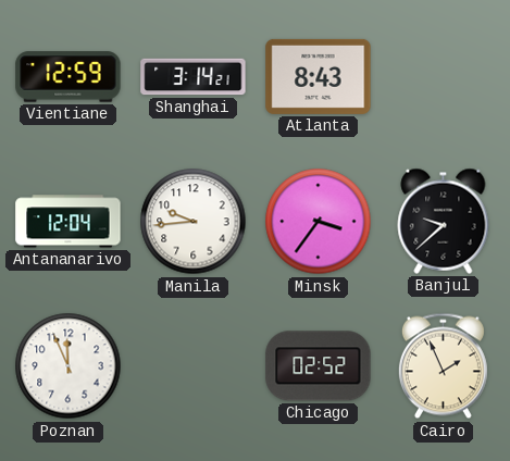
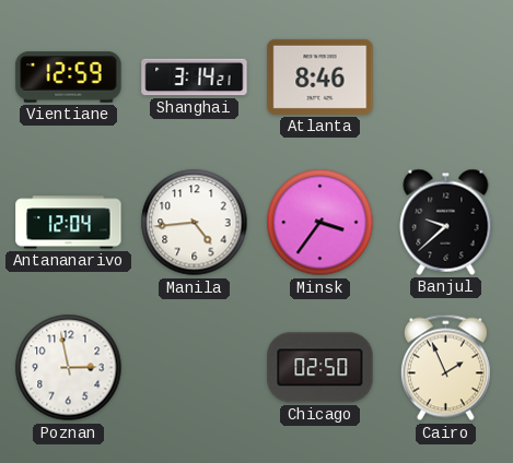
Atlanta: 8:43 -> 8:46
Manila: 9:44 -> 4:44
Poznan: 11:56 -> 2:58
Chicago: 02:52 -> 02:50
